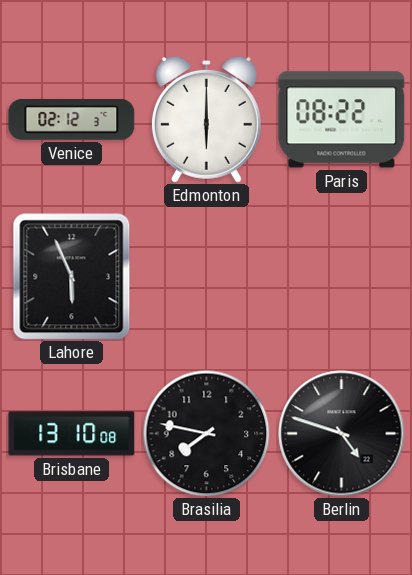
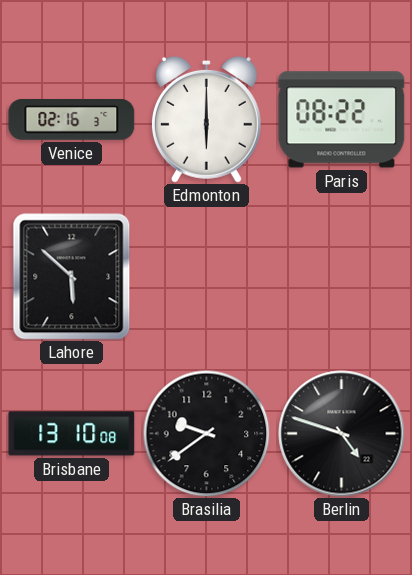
Venice: 02:12 -> 02:16
Lahore: 5:56 -> 5:52
Brasilia: 7:47 -> 9:39
